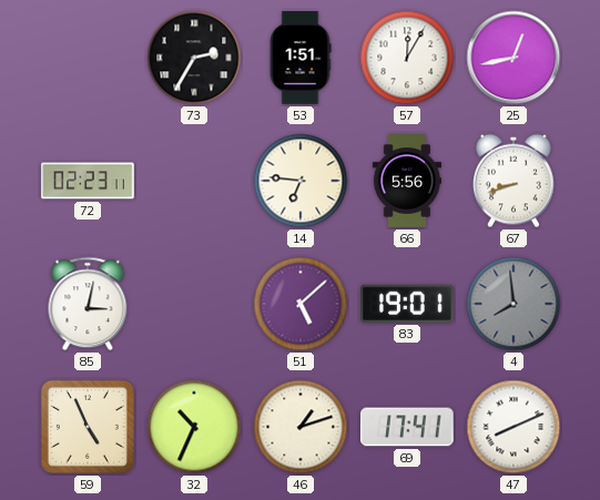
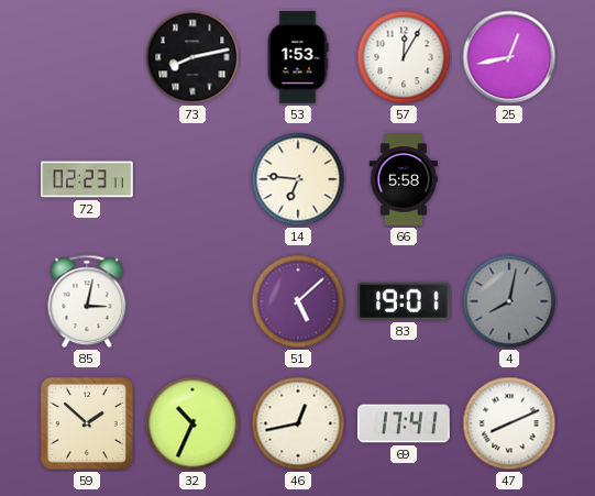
73: 2:35 -> 8:13
53: 1:51 -> 1:53
66: 5:56 -> 5:58
67: 8:42 -> none
4: 7:59 -> 8:02
59: 4:56 -> 1:52
46: 1:12 -> 12:43
